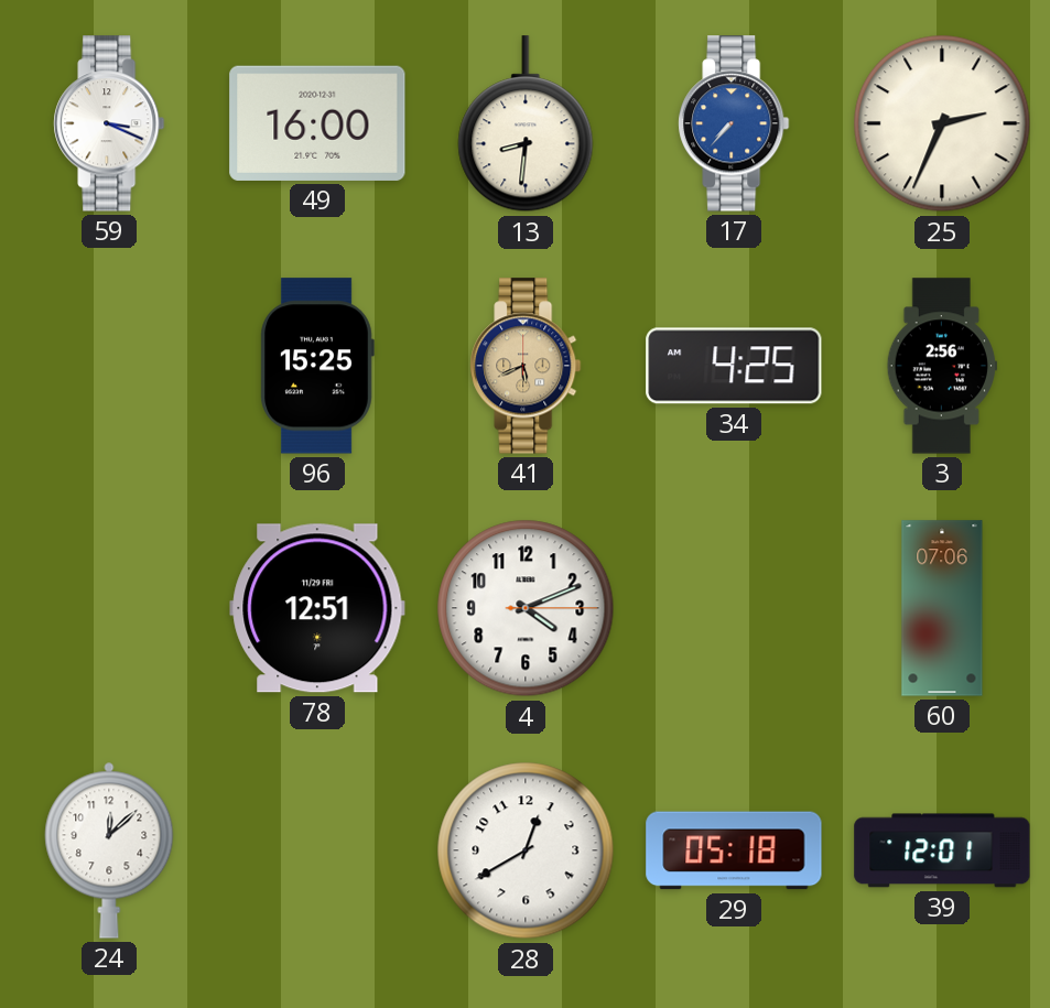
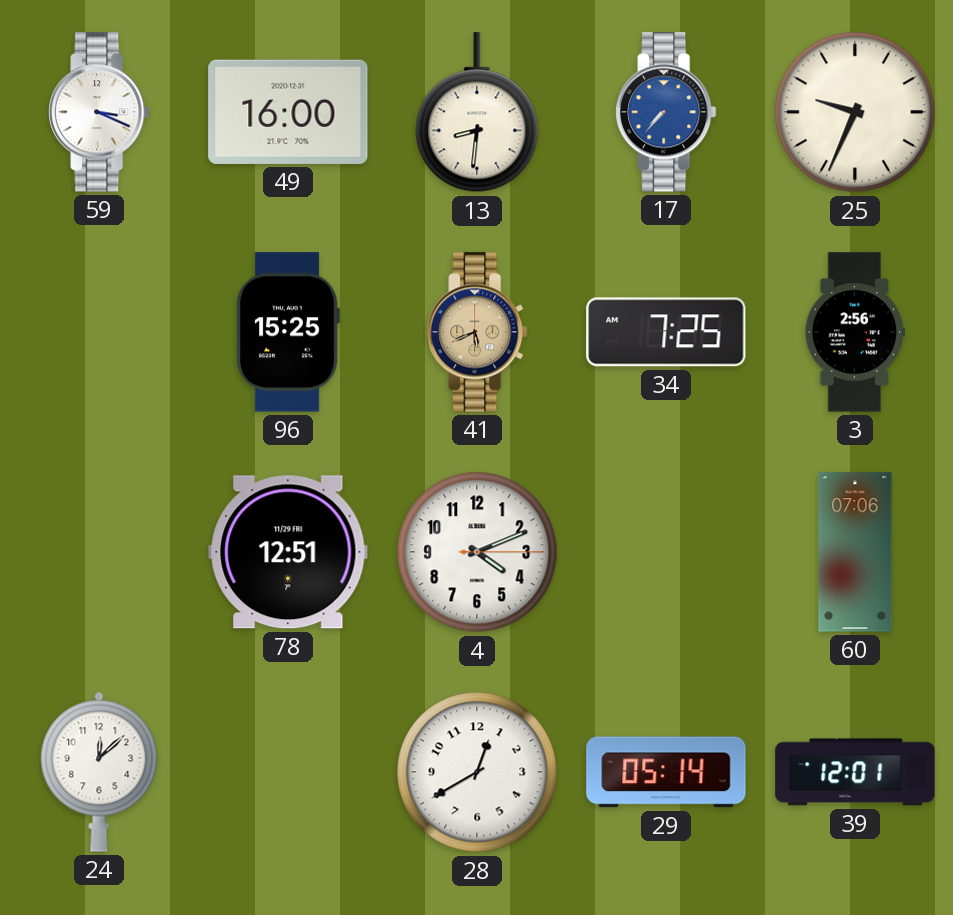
25: 2:34 -> 9:34
34: 4:25 -> 7:25
29: 05:18 -> 05:14
